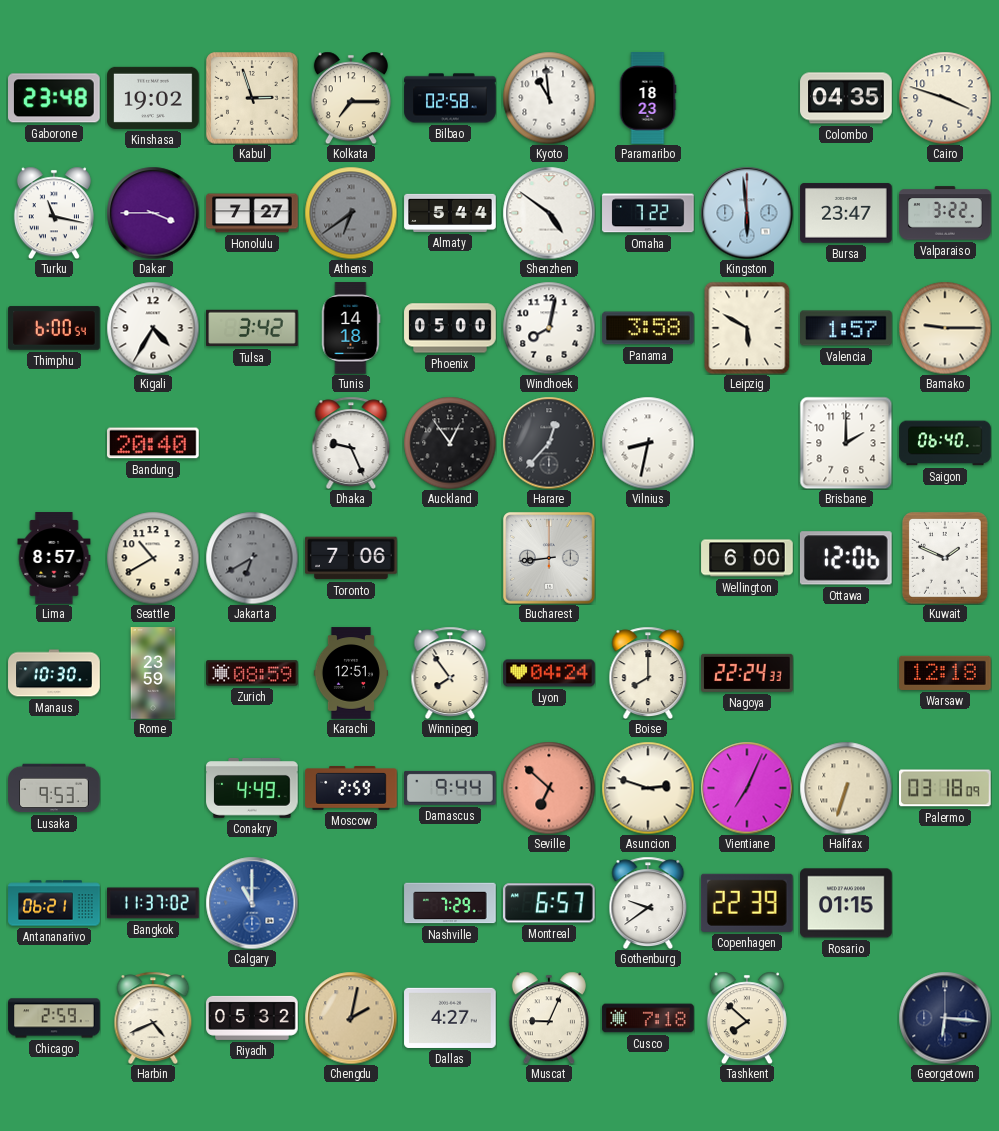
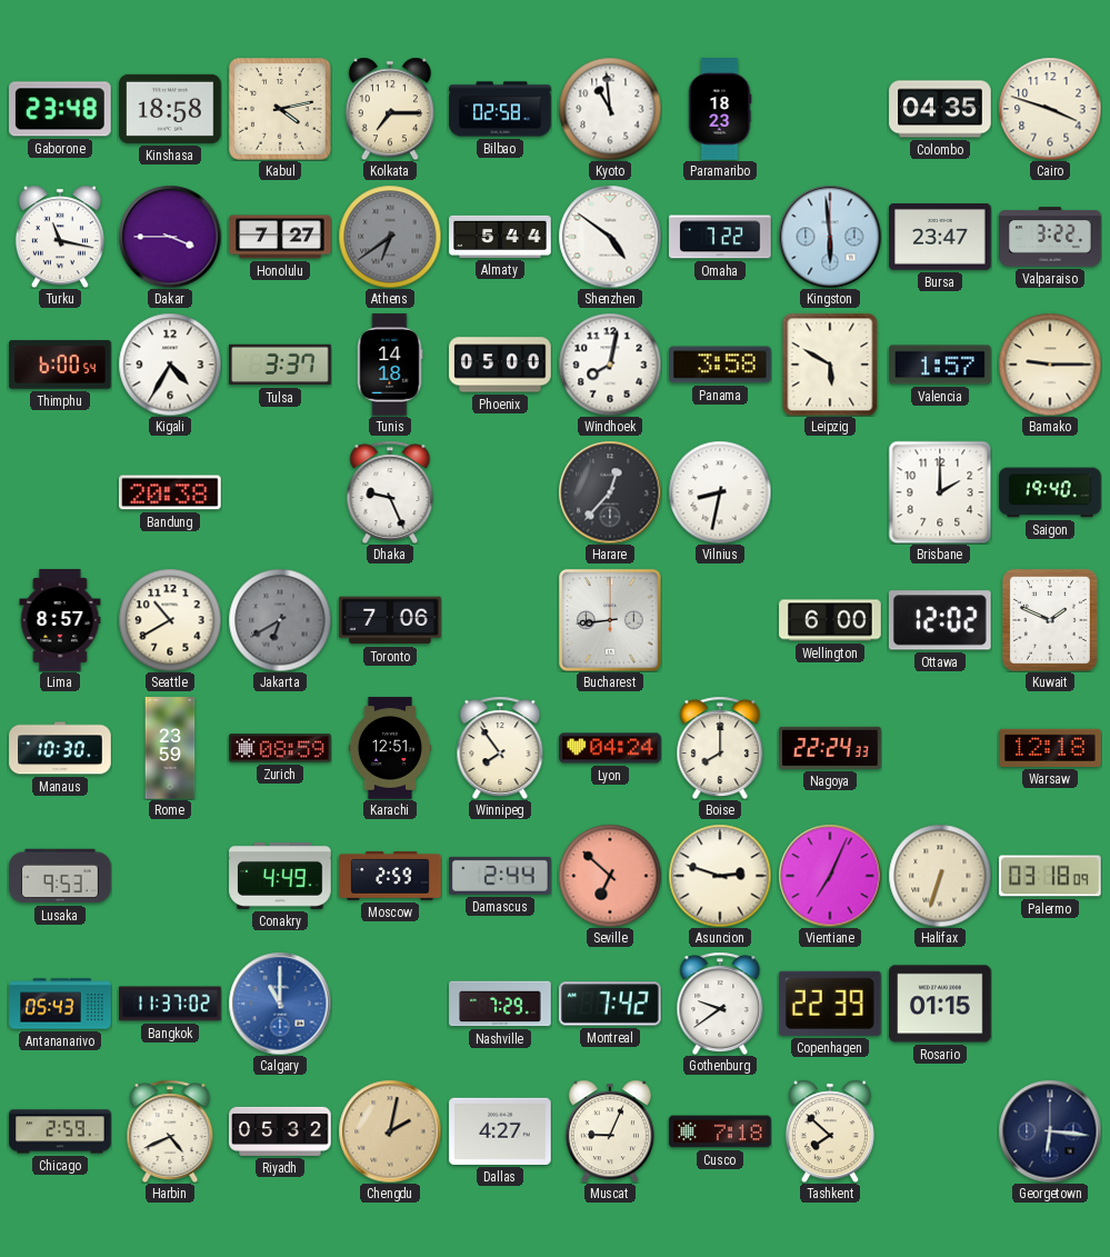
Kinshasa: 19:02 -> 18:58
Kabul: 2:57 -> 4:13
Tulsa: 3:42 -> 3:37
Bandung: 20:40 -> 20:38
Auckland: 12:54 -> none
Saigon: 06:40 -> 19:40
Ottawa: 12:06 -> 12:02
Damascus: 9:44 -> 2:44
Antananarivo: 06:21 -> 05:43
Montreal: 6:57 -> 7:42
